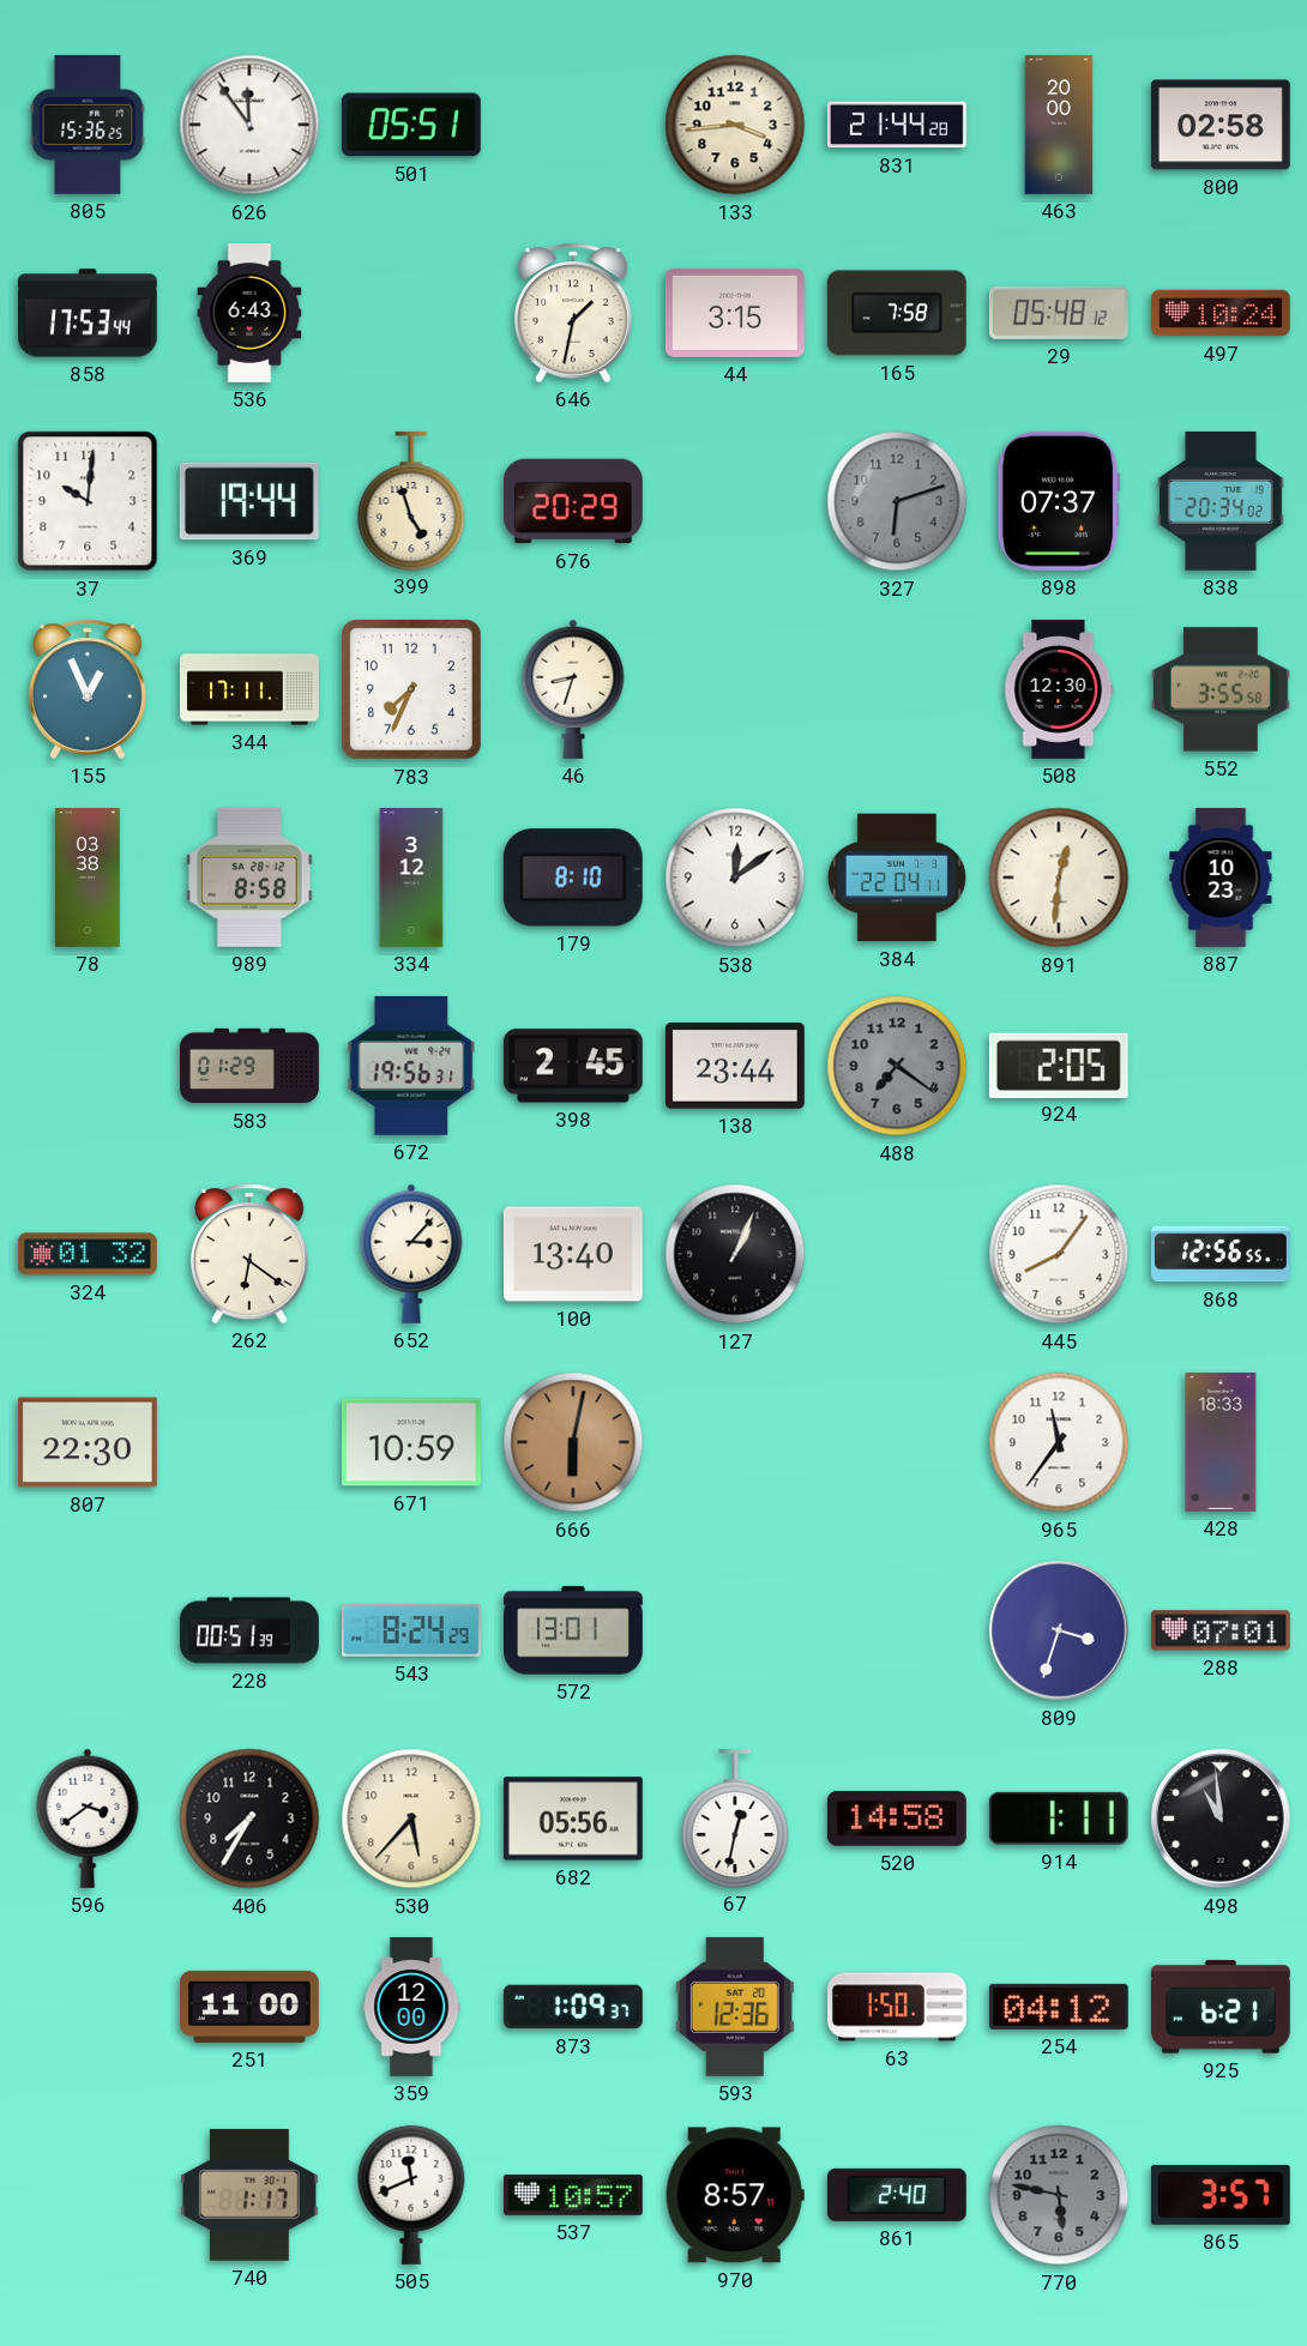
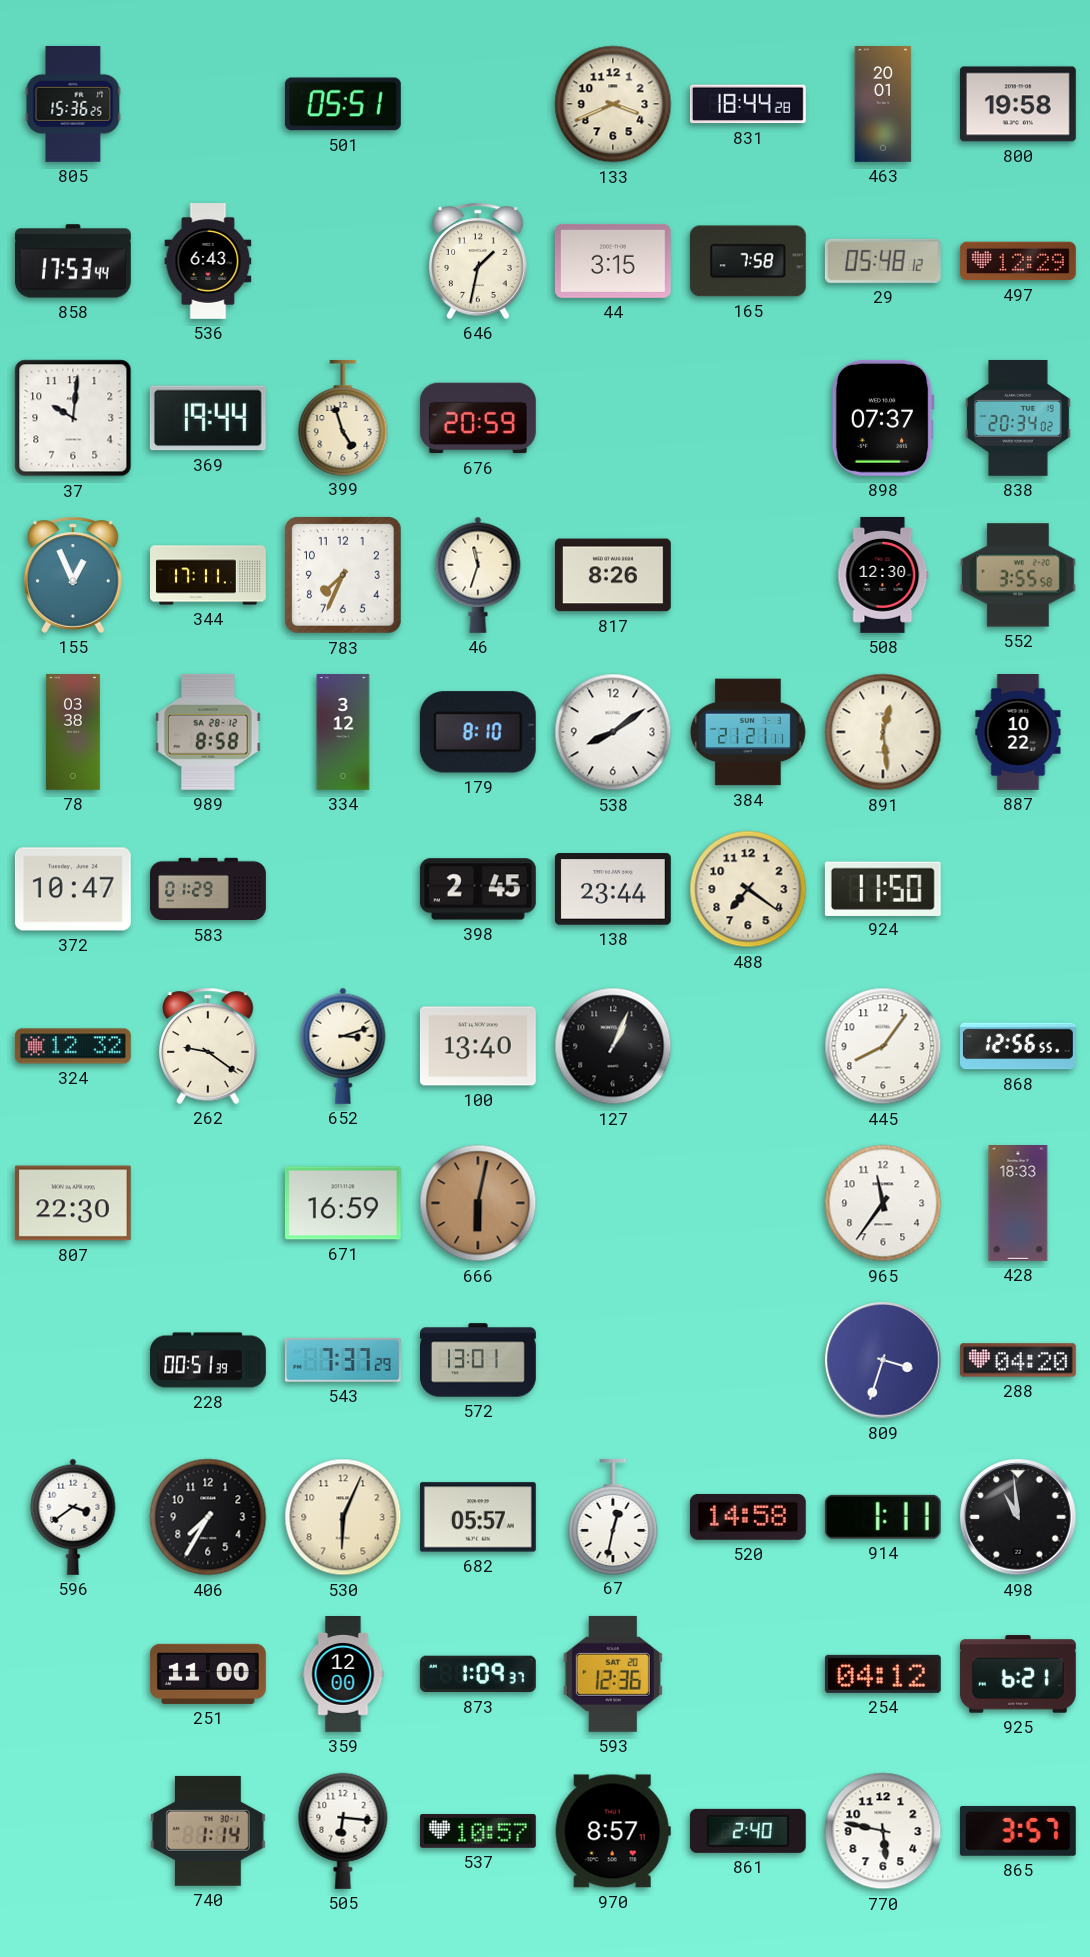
626: 11:54 -> none
133: 3:44 -> 3:41
831: 21:44 -> 18:44
463: 20:00 -> 20:01
800: 02:58 -> 19:58
497: 10:24 -> 12:29
676: 20:29 -> 20:59
327: 6:12 -> none
46: 8:33 -> 11:33
817: none -> 8:26
538: 12:09 -> 8:09
384: 22:04 -> 21:21
891: 12:31 -> 12:29
887: 10:23 -> 10:22
372: none -> 10:47
672: 19:56 -> none
488 dial: grey -> cream
924: 2:05 -> 11:50
324: 01:32 -> 12:32
262: 6:21 -> 9:21
652: 3:07 -> 3:12
671: 10:59 -> 16:59
543: 8:24 -> 7:37
288: 07:01 -> 04:20
530: 5:37 -> 6:04
682: 05:56 -> 05:57
63: 1:50 -> none
740: 1:17 -> 1:14
505: 11:41 -> 6:16
770 dial: grey -> white
